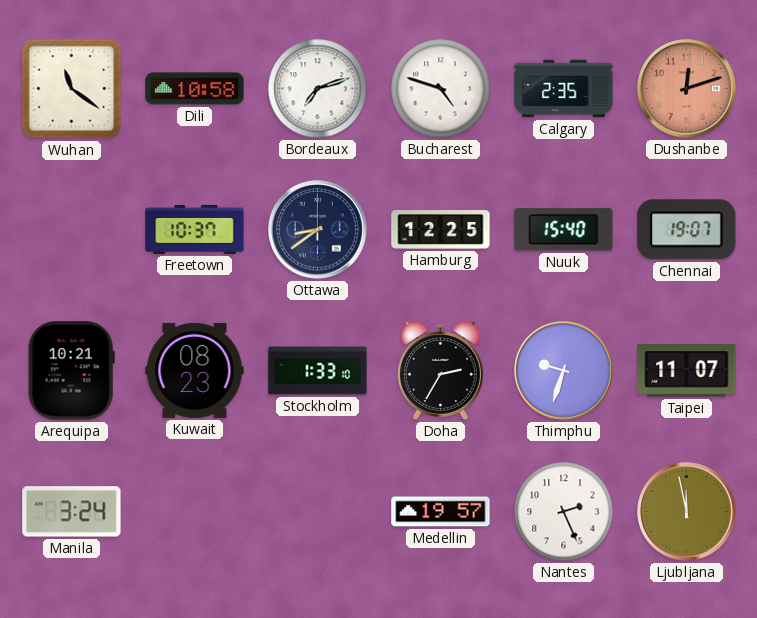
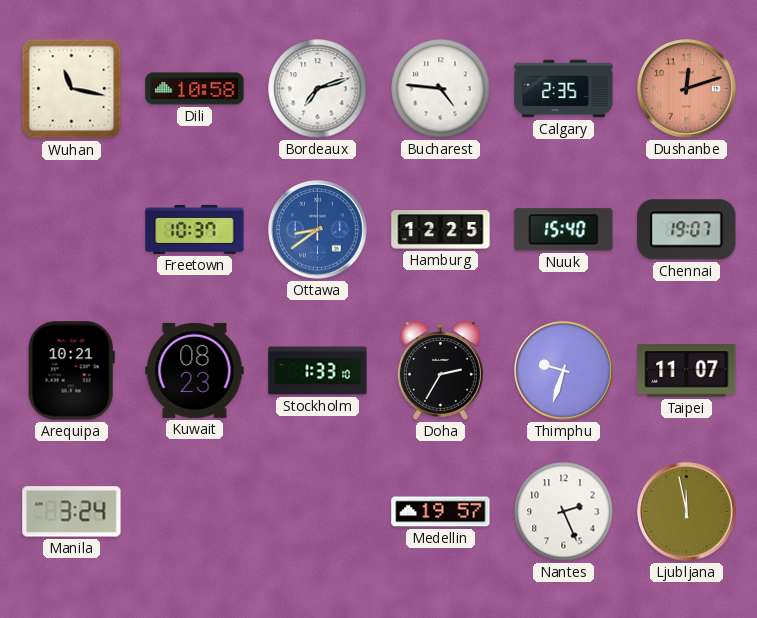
Wuhan: 11:21 -> 11:17
Bucharest: 4:48 -> 4:46
Ottawa dial: navy -> blue
